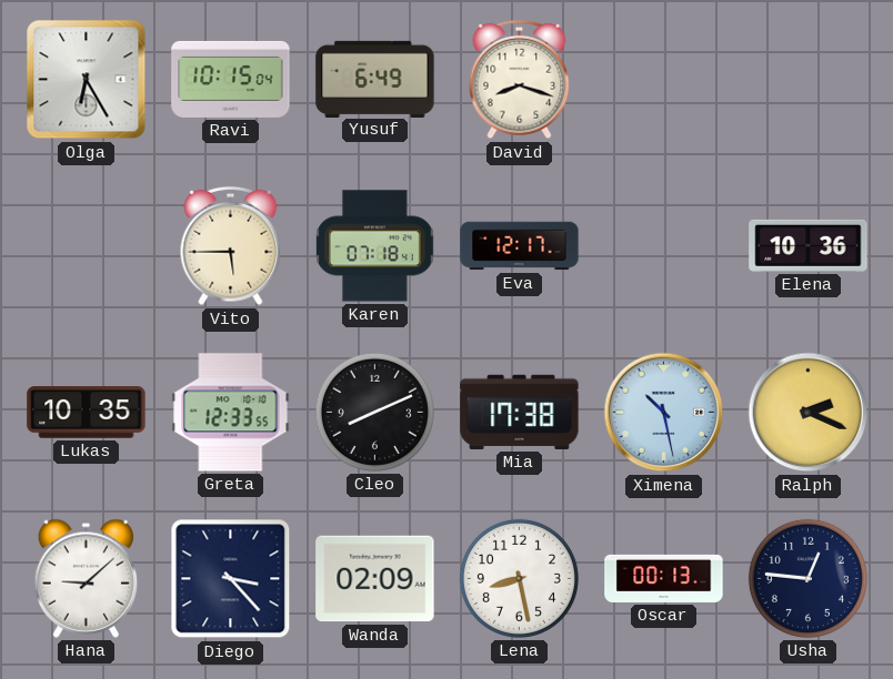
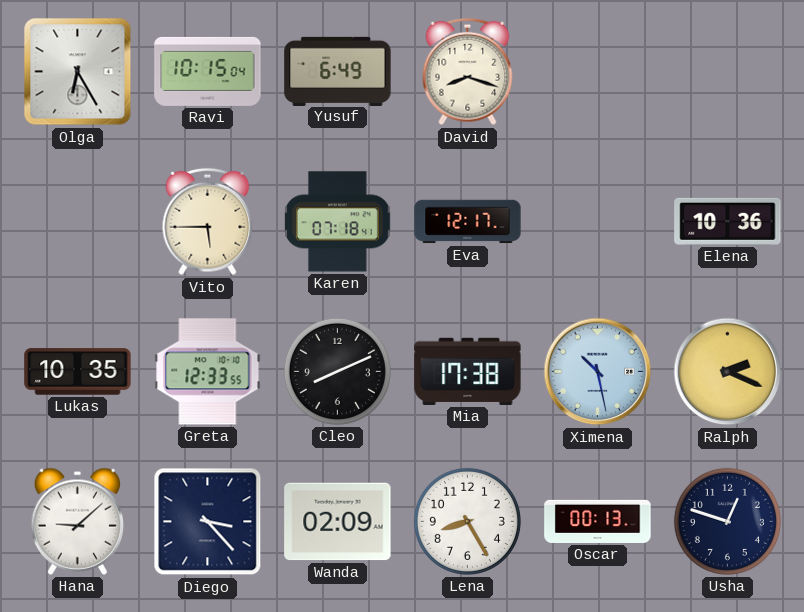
Lena: 8:28 -> 8:25
Usha: 12:46 -> 12:48
